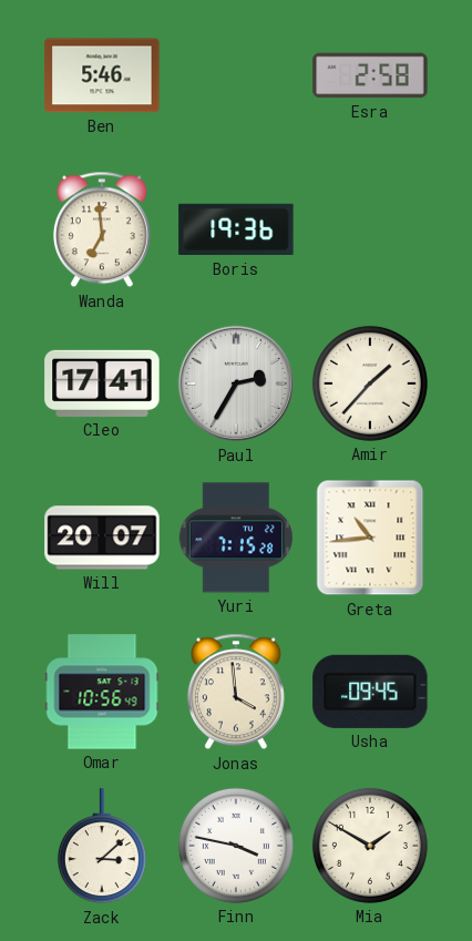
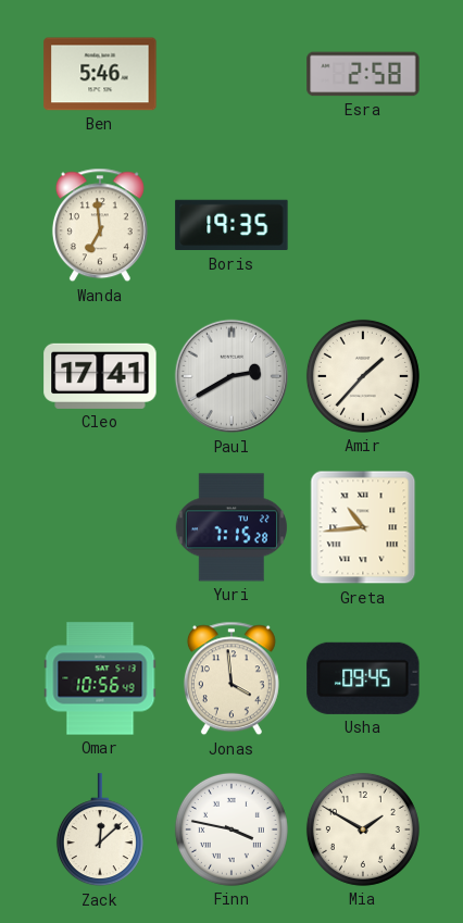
Boris: 19:36 -> 19:35
Paul: 2:35 -> 2:40
Will: 20:07 -> none
Zack: 3:08 -> 12:08
